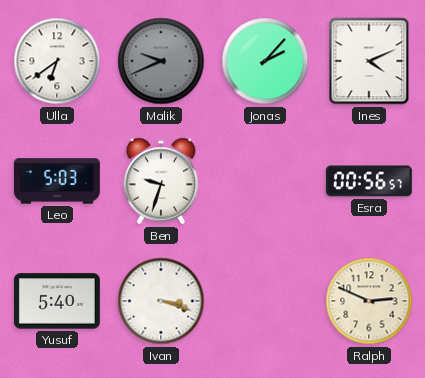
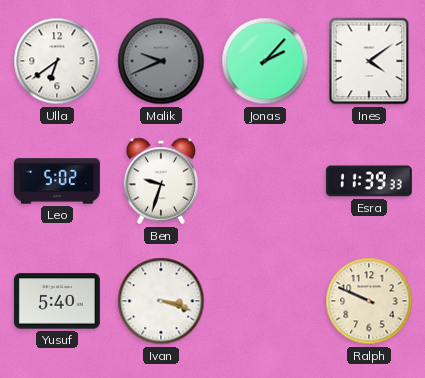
Ines: 4:11 -> 4:09
Leo: 5:03 -> 5:02
Esra: 00:56 -> 11:39
Ralph: 2:49 -> 9:49
